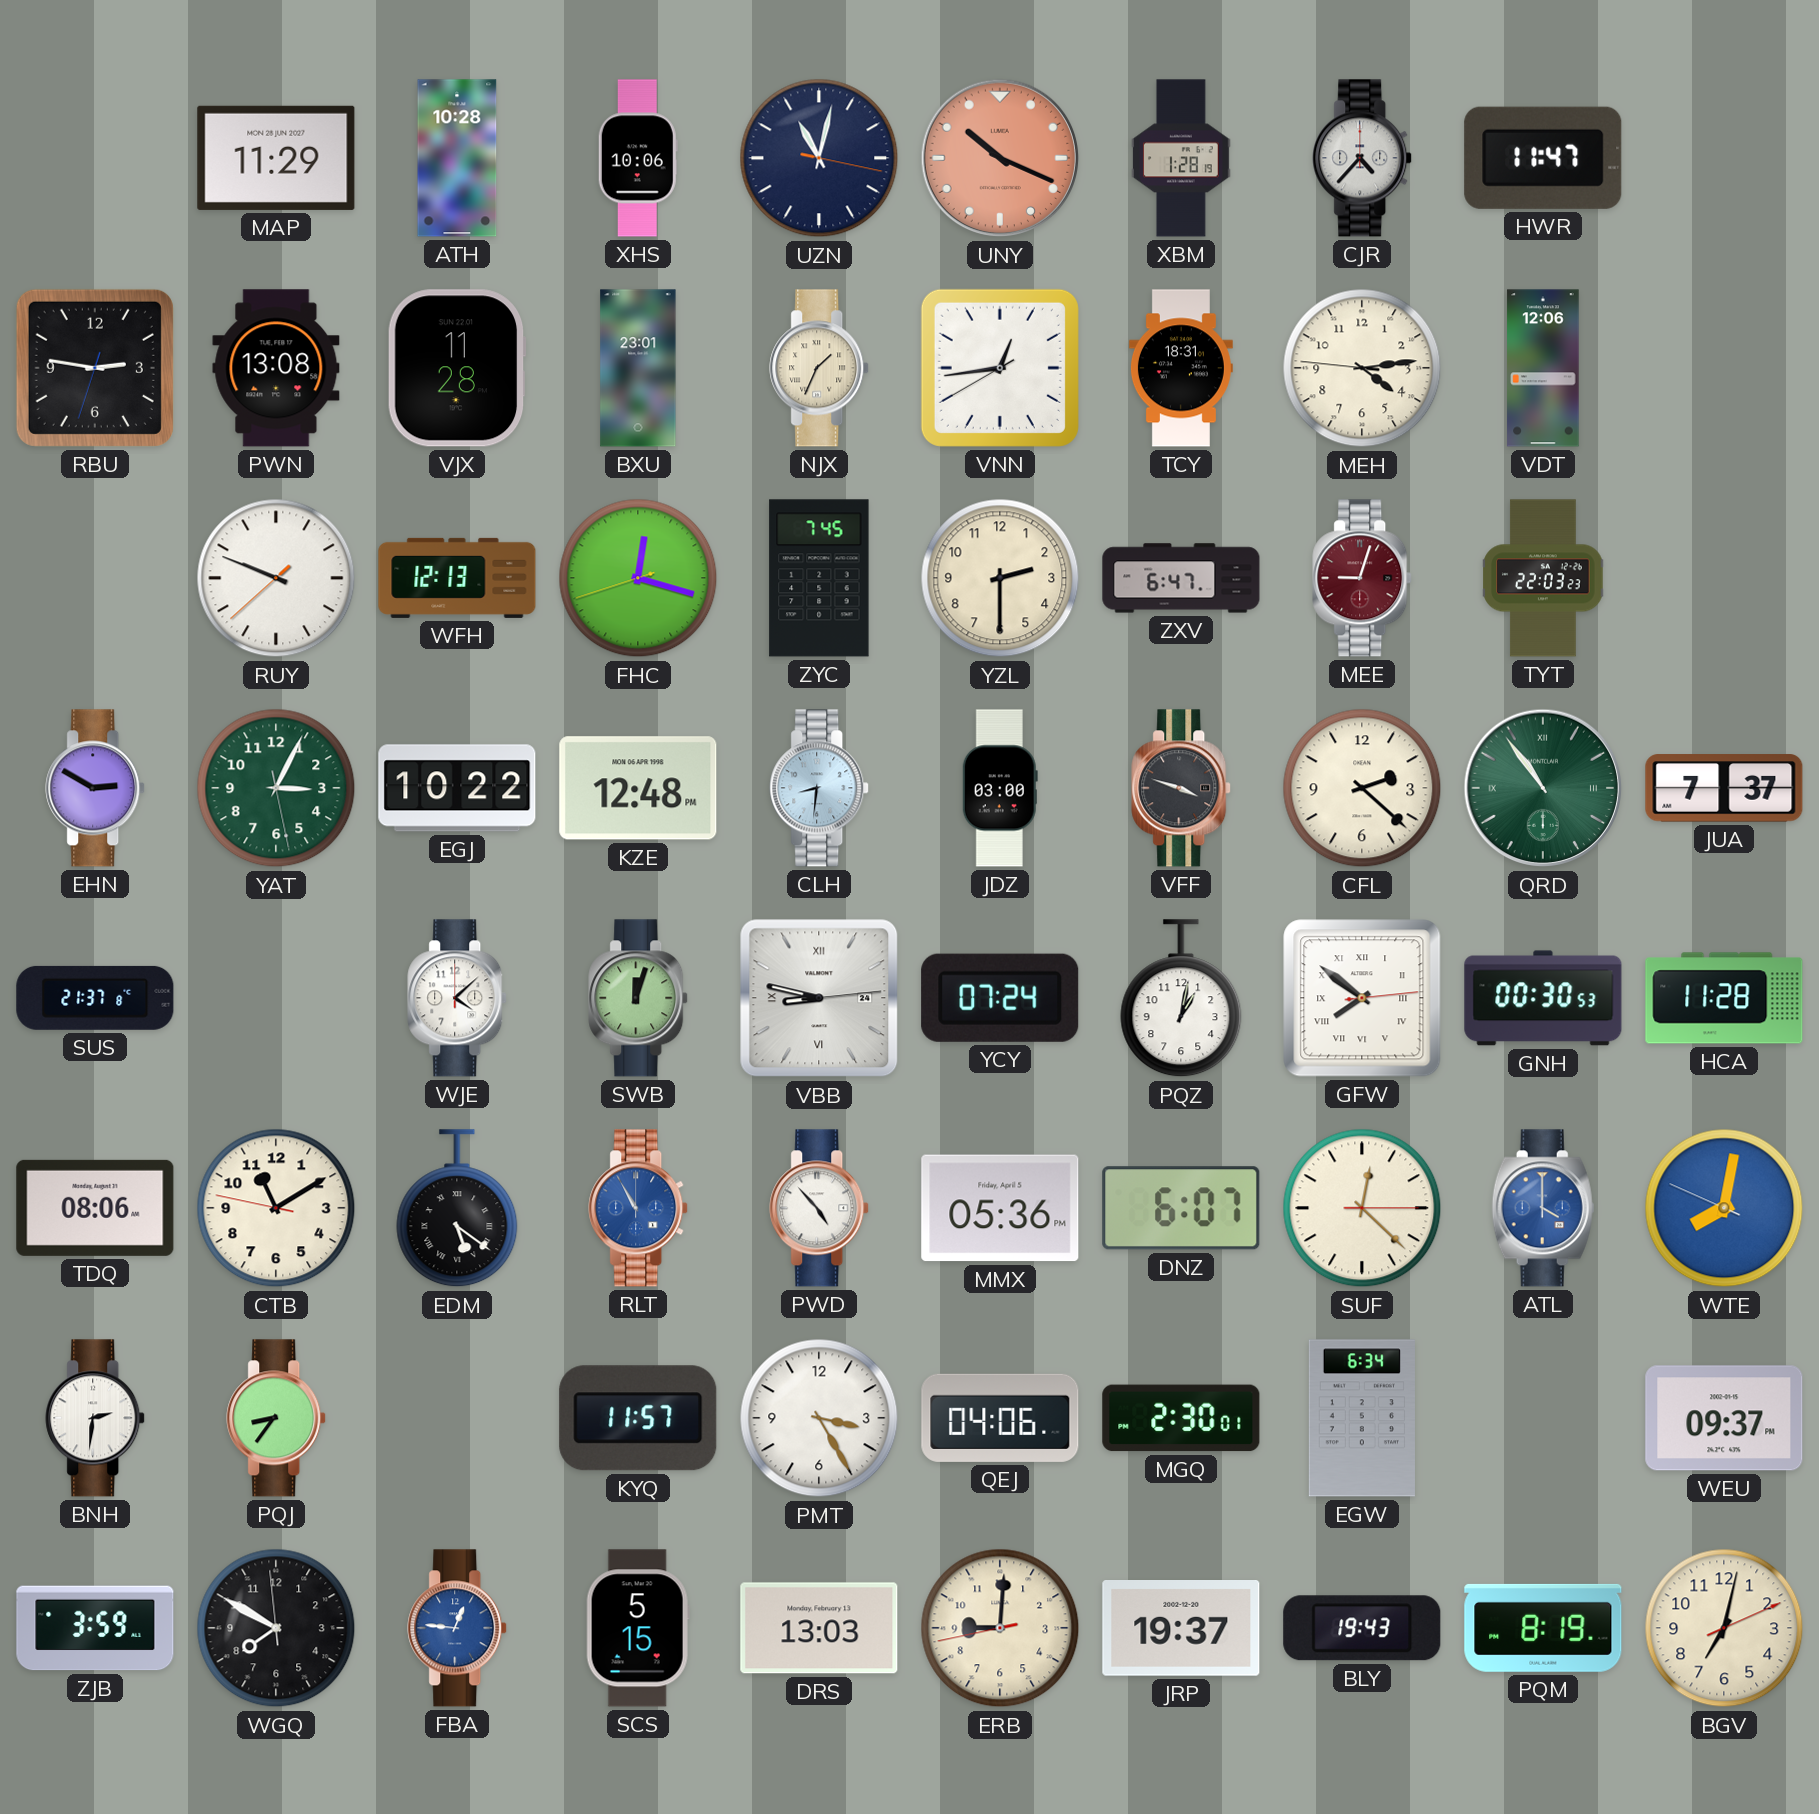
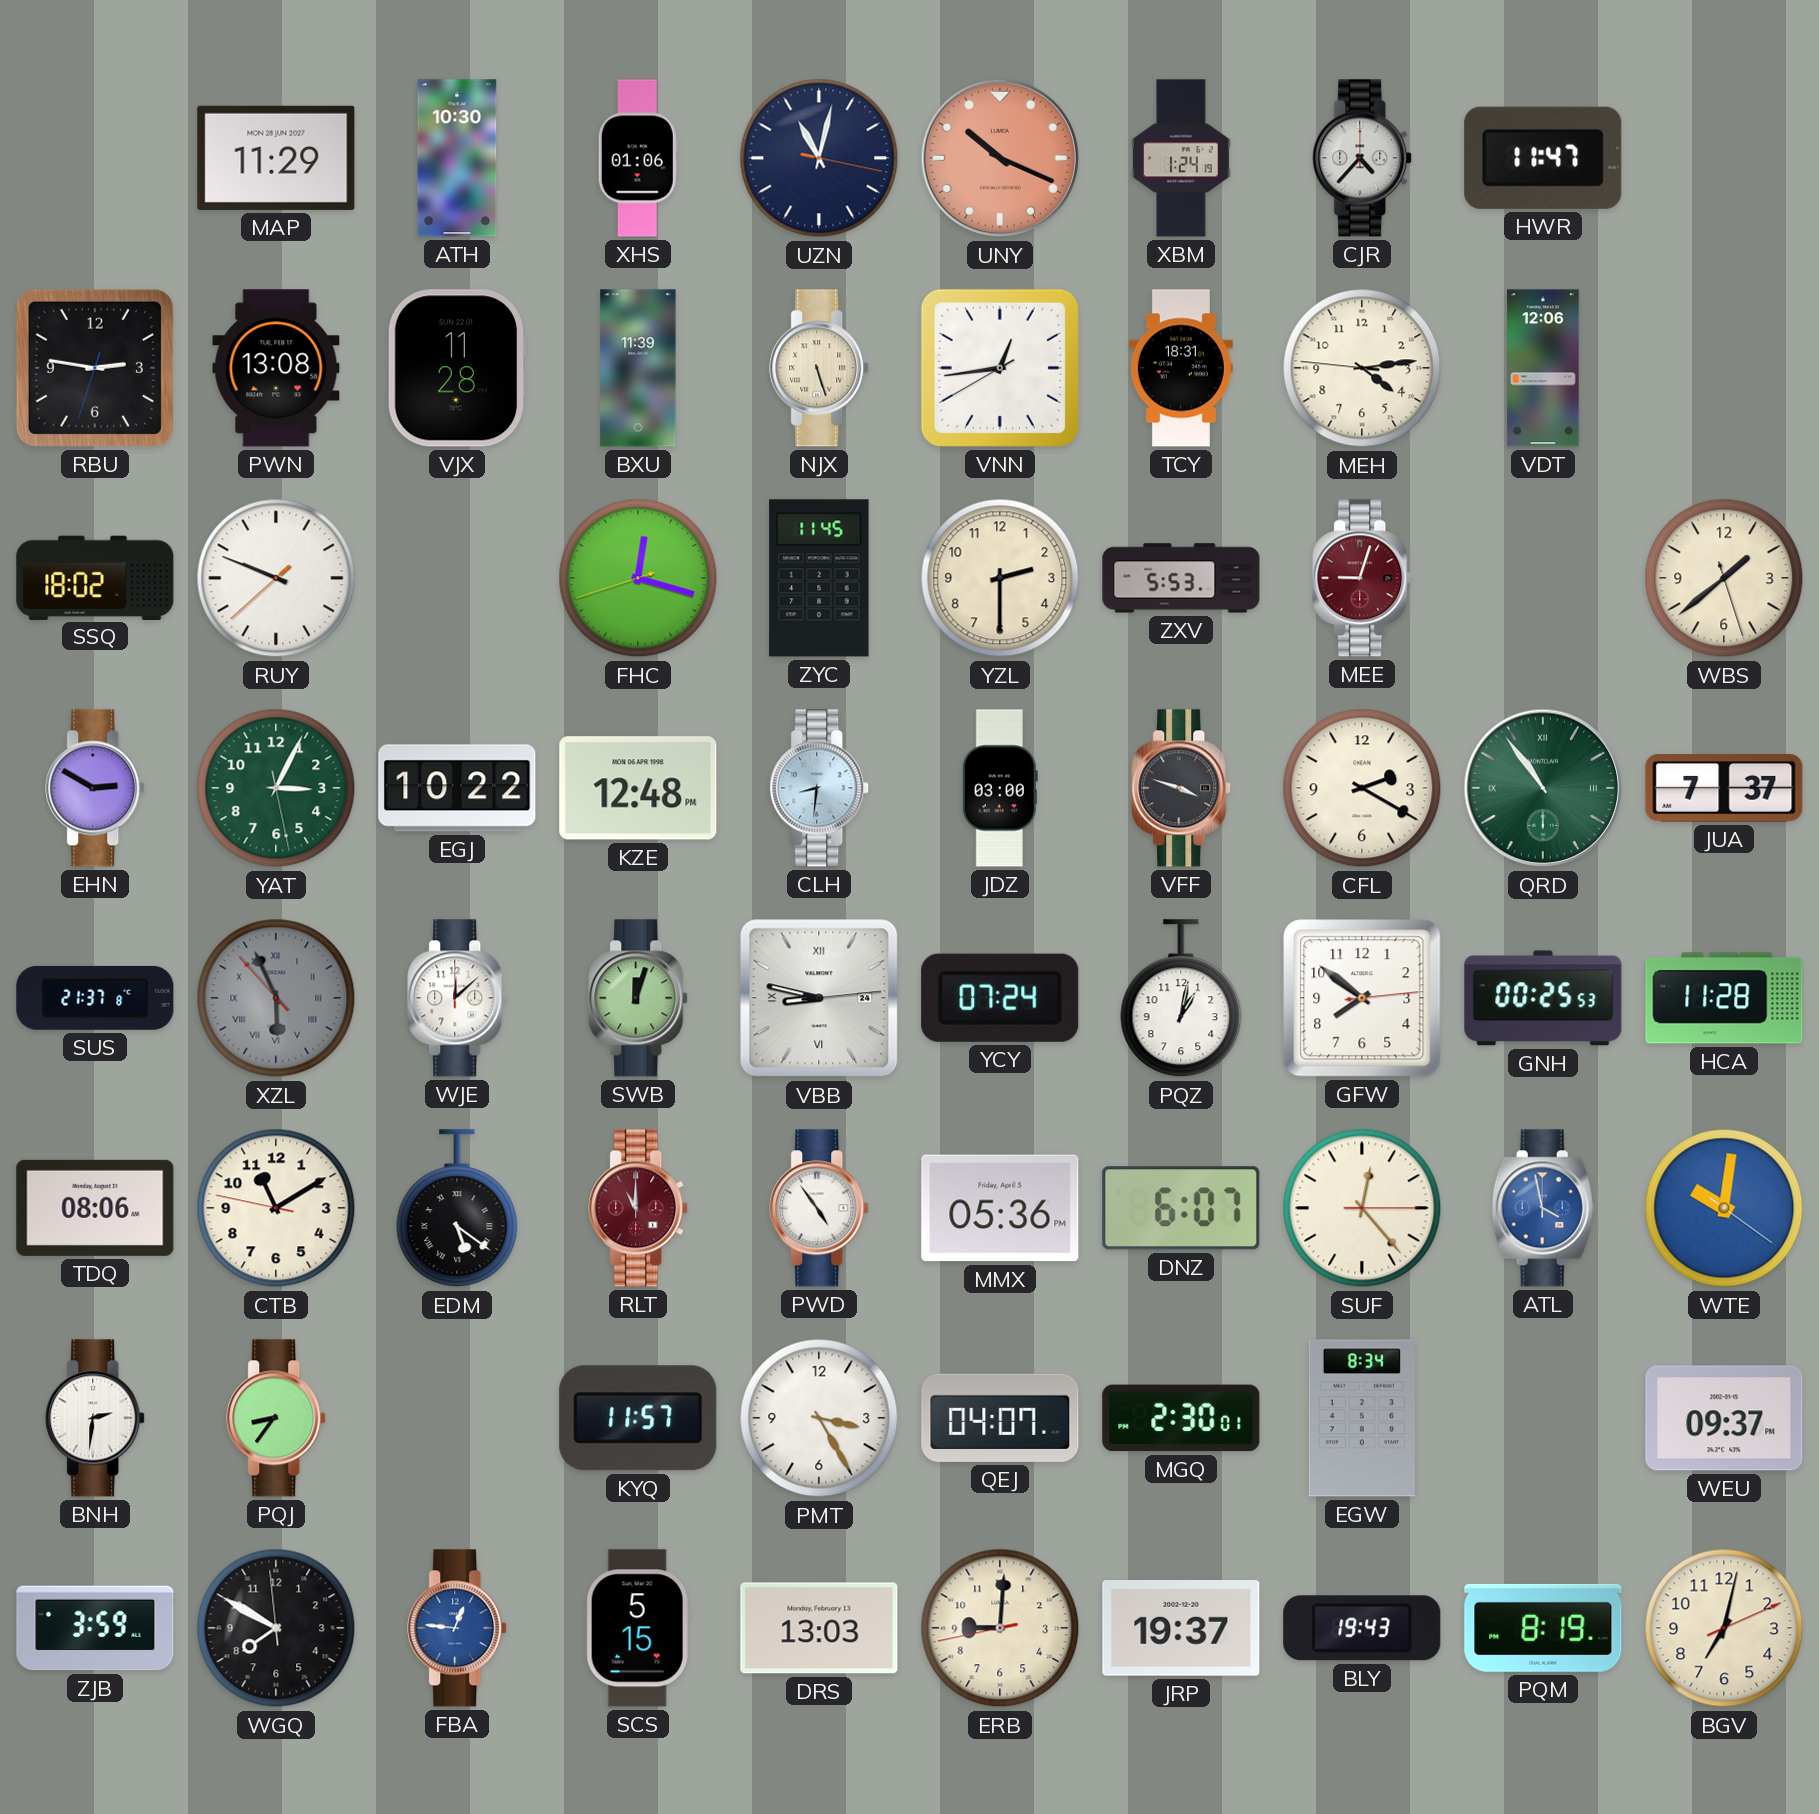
ATH: 10:28 -> 10:30
XHS: 10:06 -> 01:06
XBM: 1:28 -> 1:24
BXU: 23:01 -> 11:39
NJX: 1:34 -> 5:27
SSQ: none -> 18:02
WFH: 12:13 -> none
ZYC: 7:45 -> 11:45
ZXV: 6:47 -> 5:53
TYT: 22:03 -> none
WBS: none -> 1:38
CFL: 2:22 -> 2:20
XZL: none -> 5:55
WJE: 4:08 -> 12:08
GFW numerals: Roman -> Arabic
GNH: 00:30 -> 00:25
RLT: 10:55 -> 11:00
RLT dial: blue -> burgundy
PWD: 4:53 -> 4:54
SUF: 12:22 -> 12:23
ATL: 4:00 -> 3:58
WTE: 8:01 -> 10:01
QEJ: 04:06 -> 04:07
EGW: 6:34 -> 8:34
